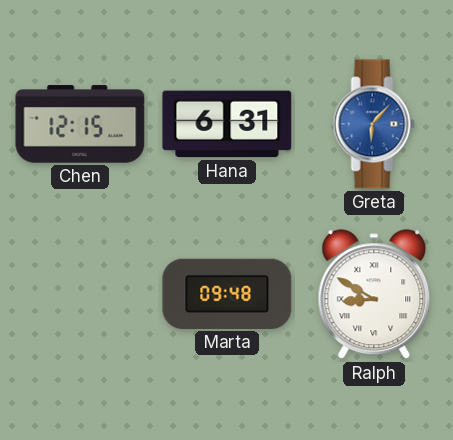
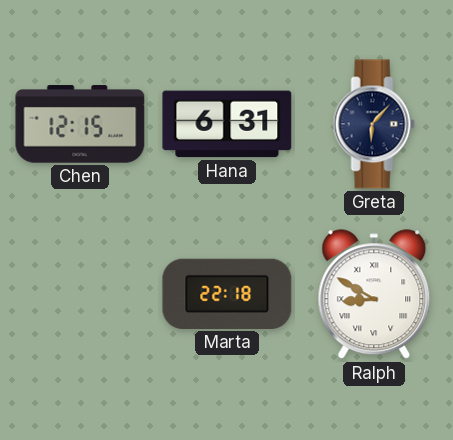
Greta dial: blue -> navy
Marta: 09:48 -> 22:18
